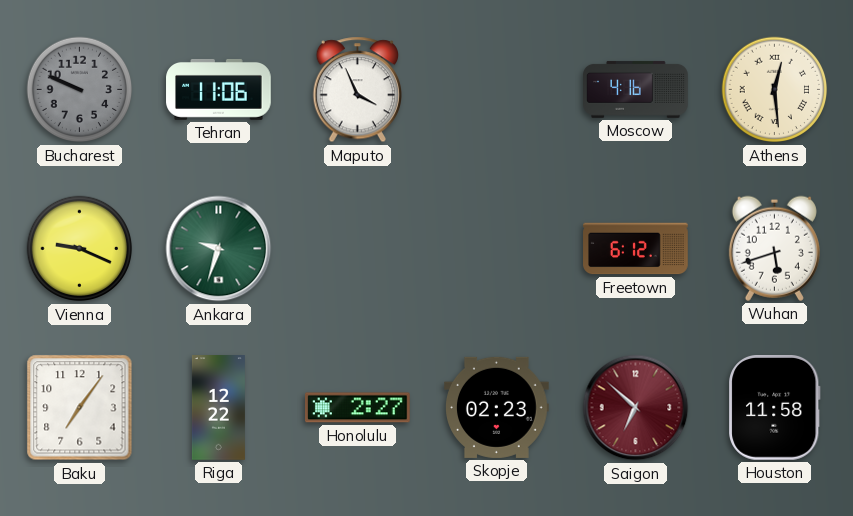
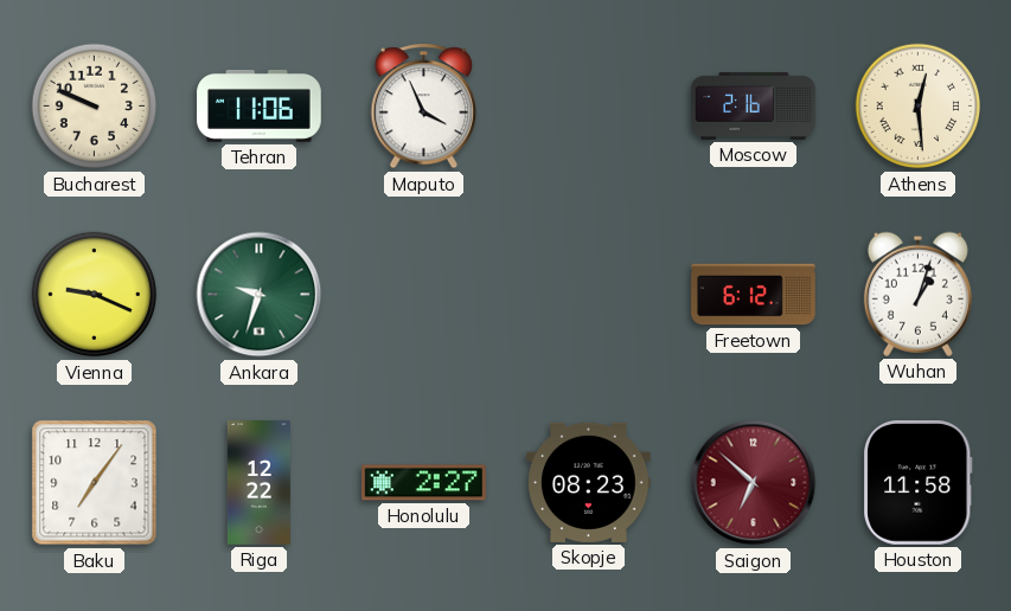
Bucharest dial: grey -> cream
Moscow: 4:16 -> 2:16
Wuhan: 5:42 -> 1:03
Skopje: 02:23 -> 08:23
